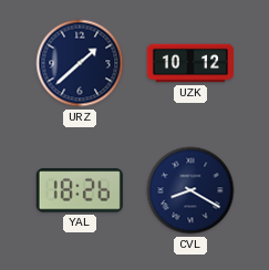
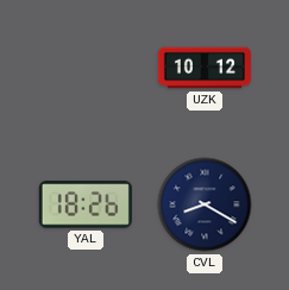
URZ: 1:38 -> none
